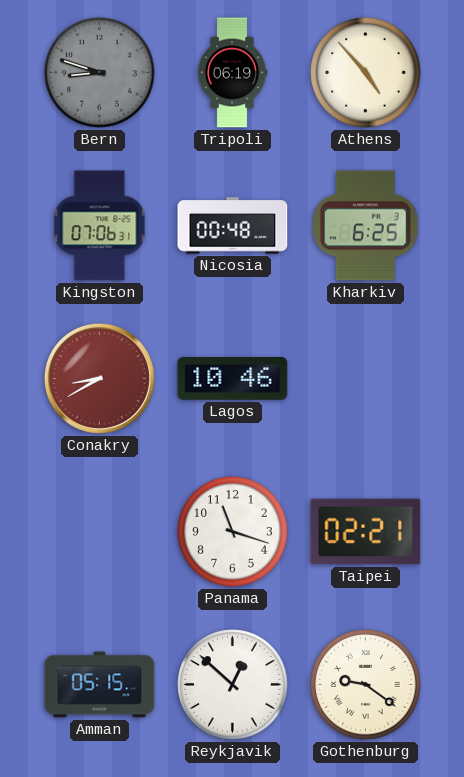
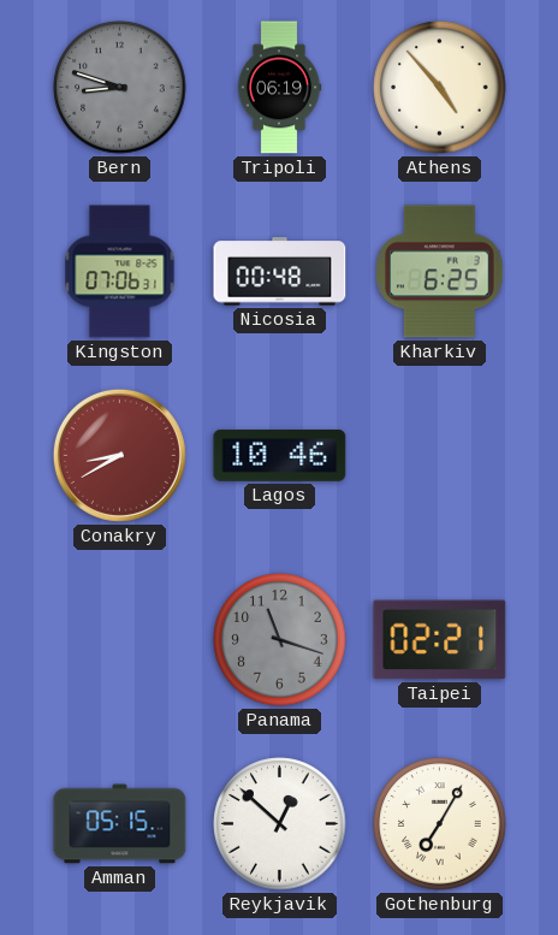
Panama dial: white -> grey
Gothenburg: 9:21 -> 7:05
